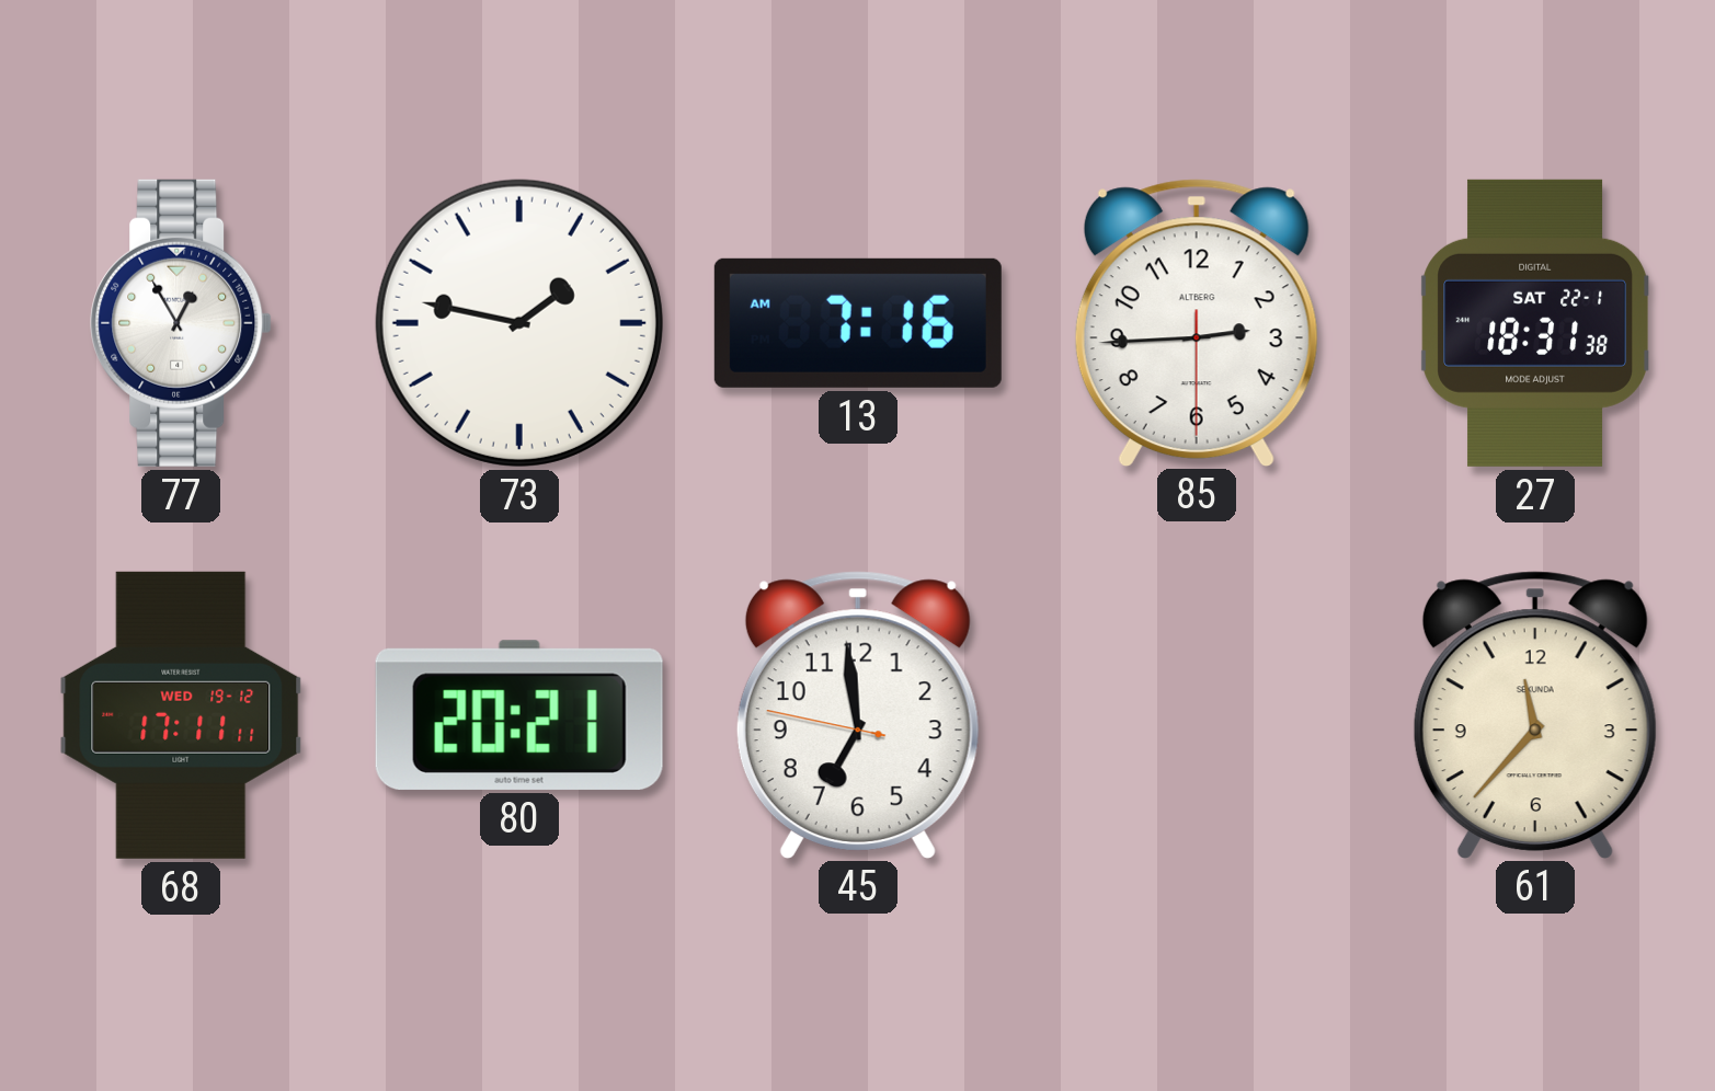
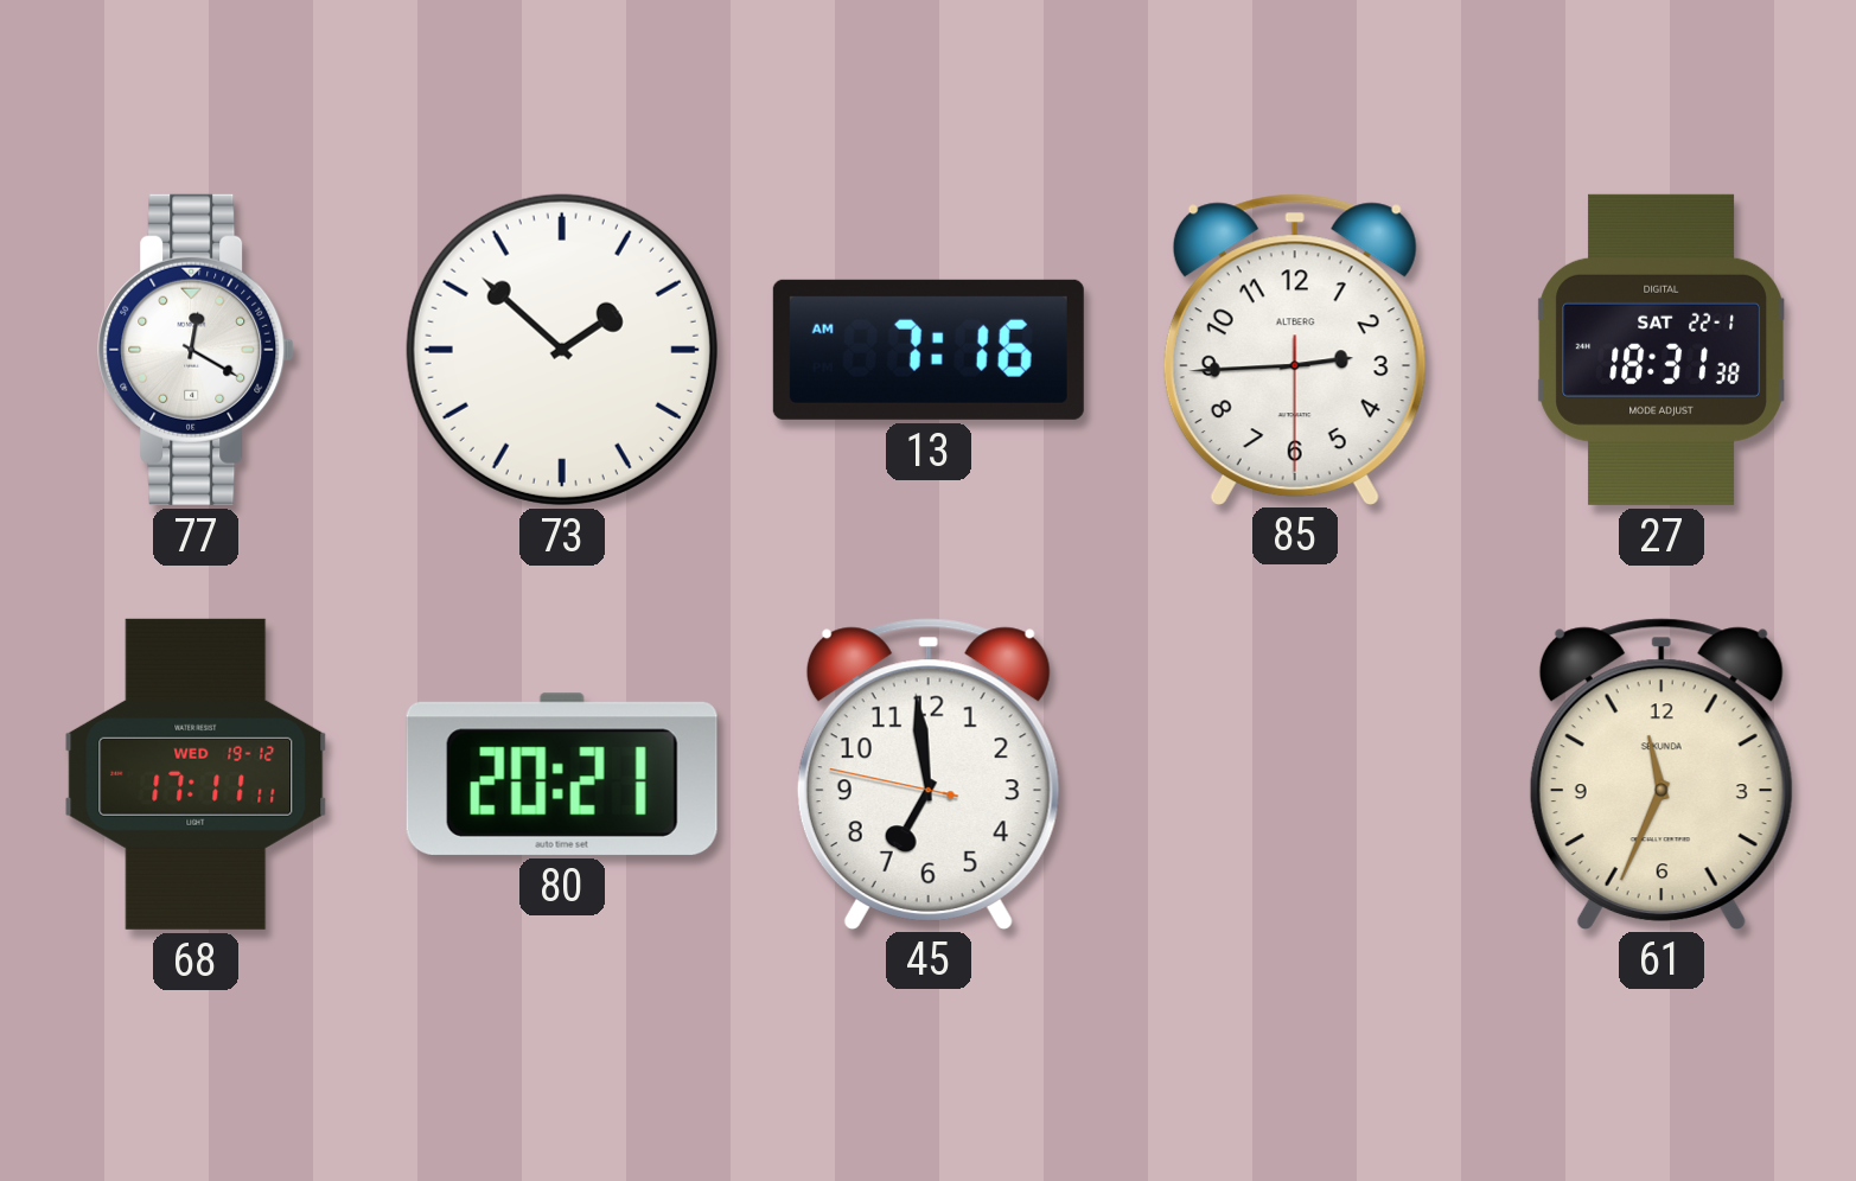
77: 12:55 -> 12:20
73: 1:47 -> 1:52
61: 11:37 -> 11:34
